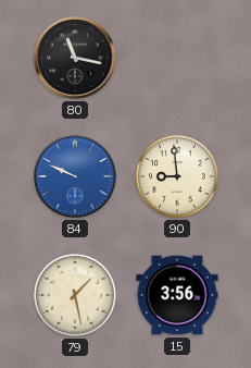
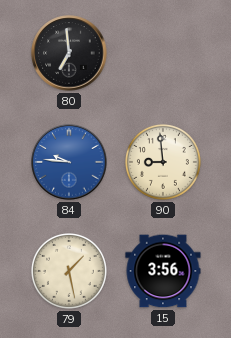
80: 11:17 -> 6:59
84: 9:49 -> 9:46
